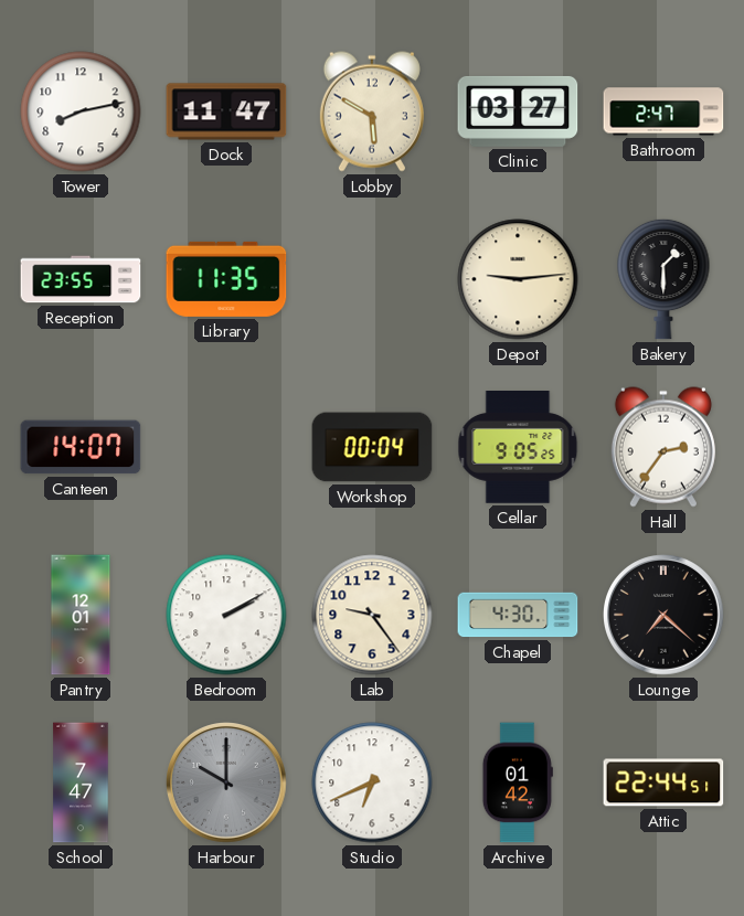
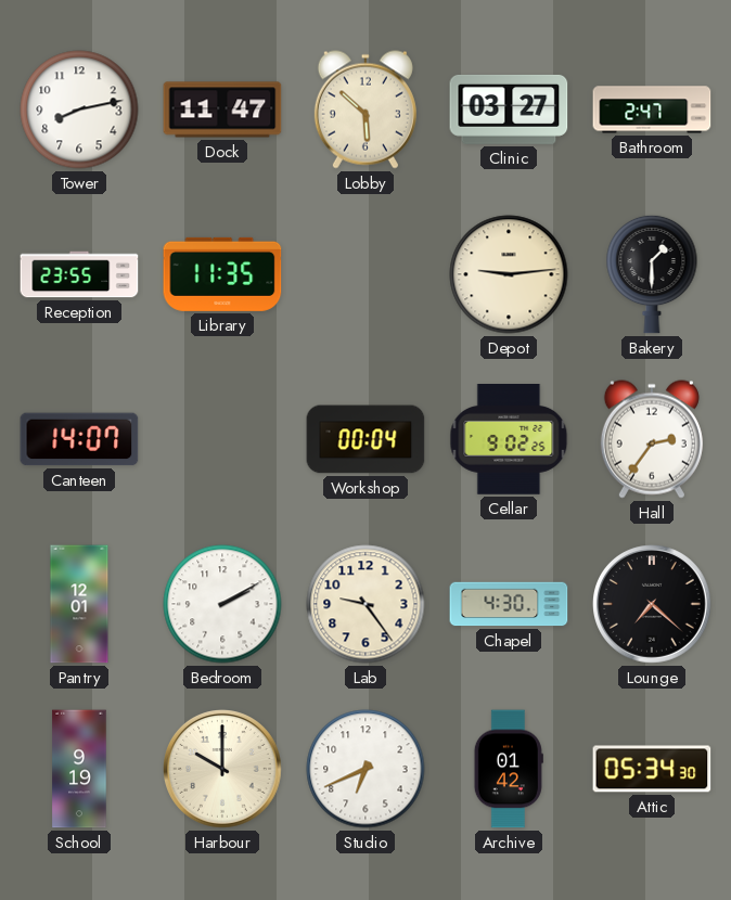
Lobby: 5:50 -> 5:52
Cellar: 9:05 -> 9:02
School: 7:47 -> 9:19
Harbour dial: grey -> cream
Attic: 22:44 -> 05:34
